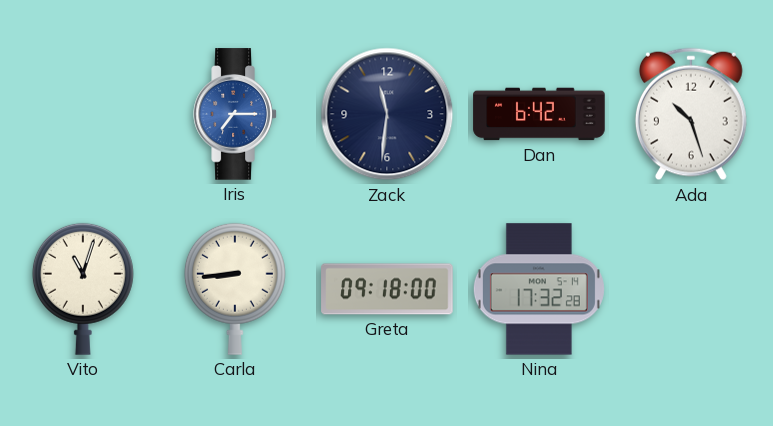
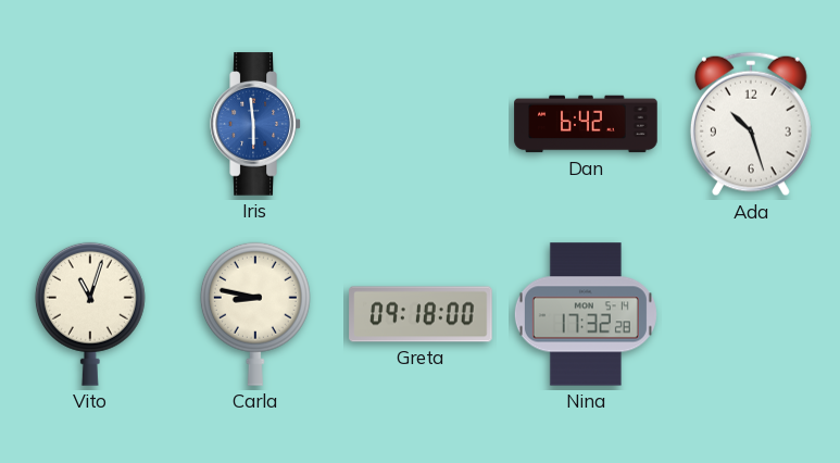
Iris: 7:15 -> 5:59
Zack: 11:31 -> none
Carla: 8:44 -> 8:47
